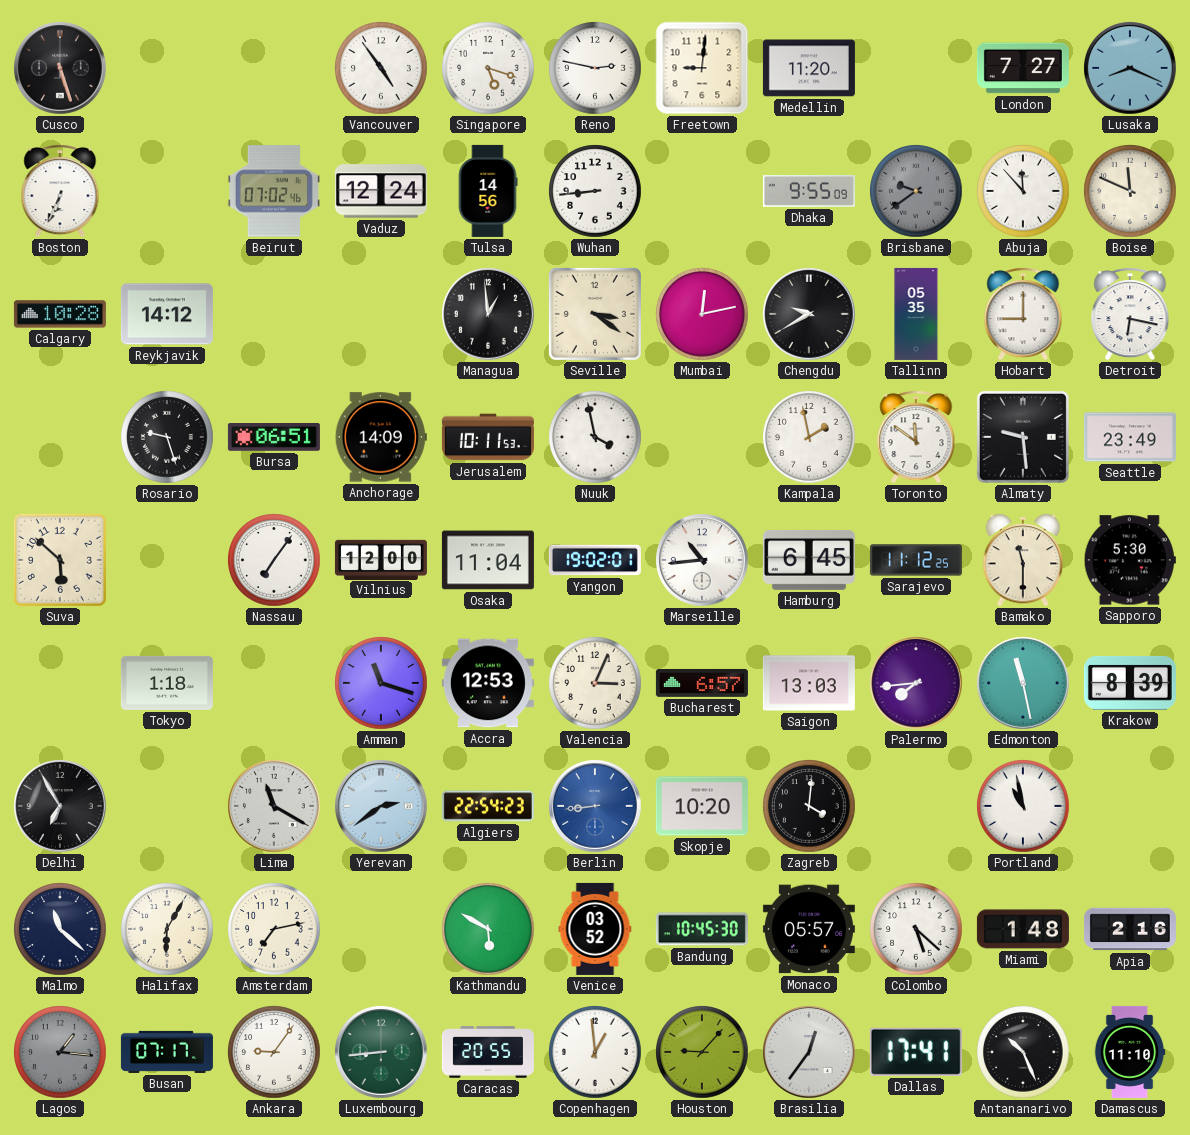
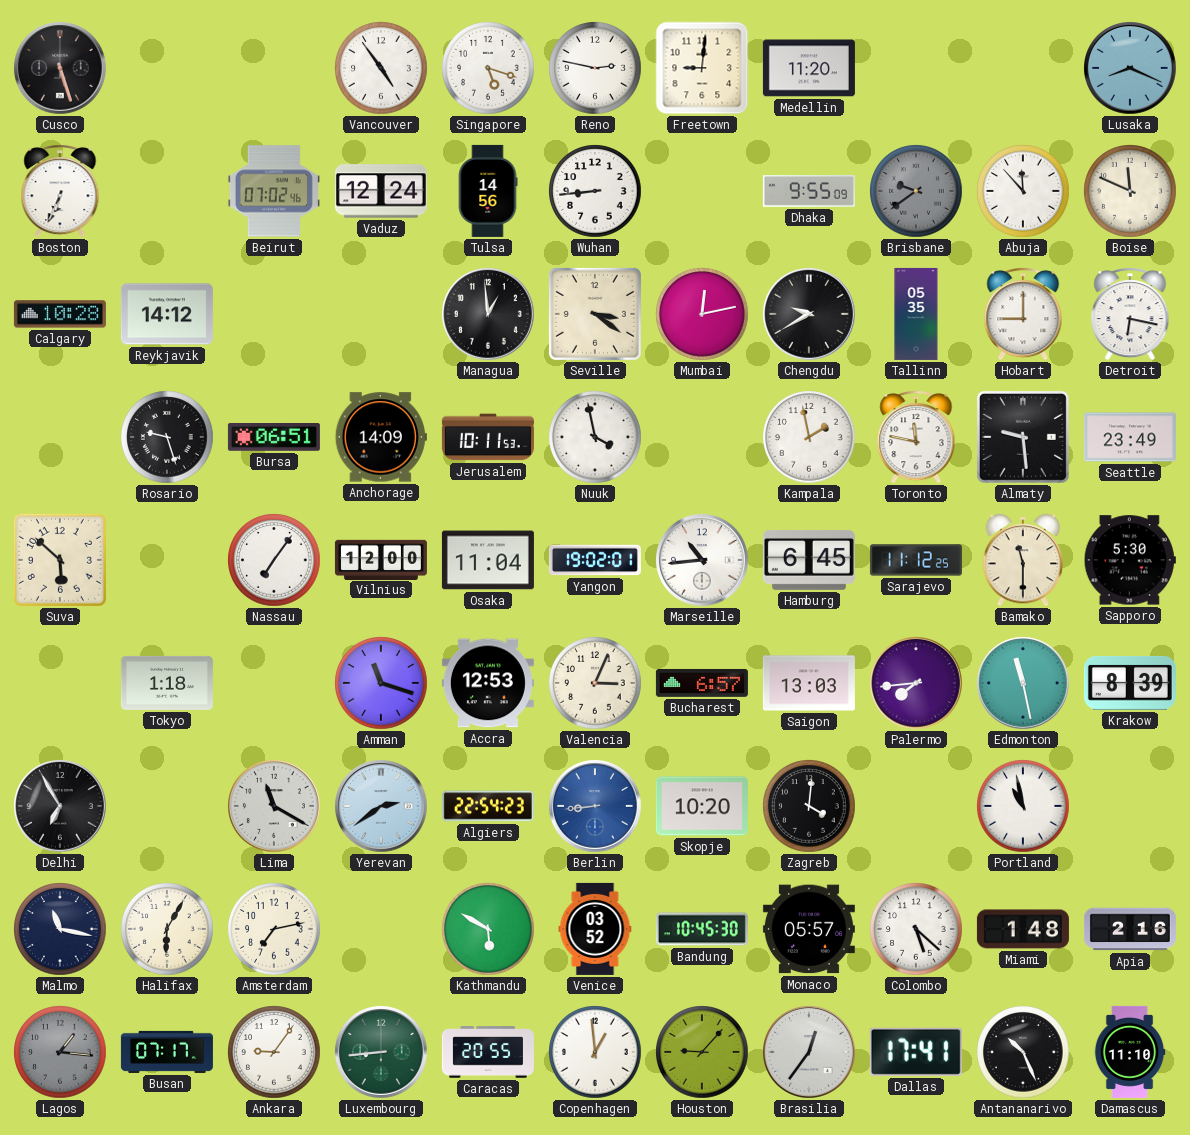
London: 7:27 -> none
Toronto: 11:51 -> 11:47
Malmo: 11:22 -> 11:17
